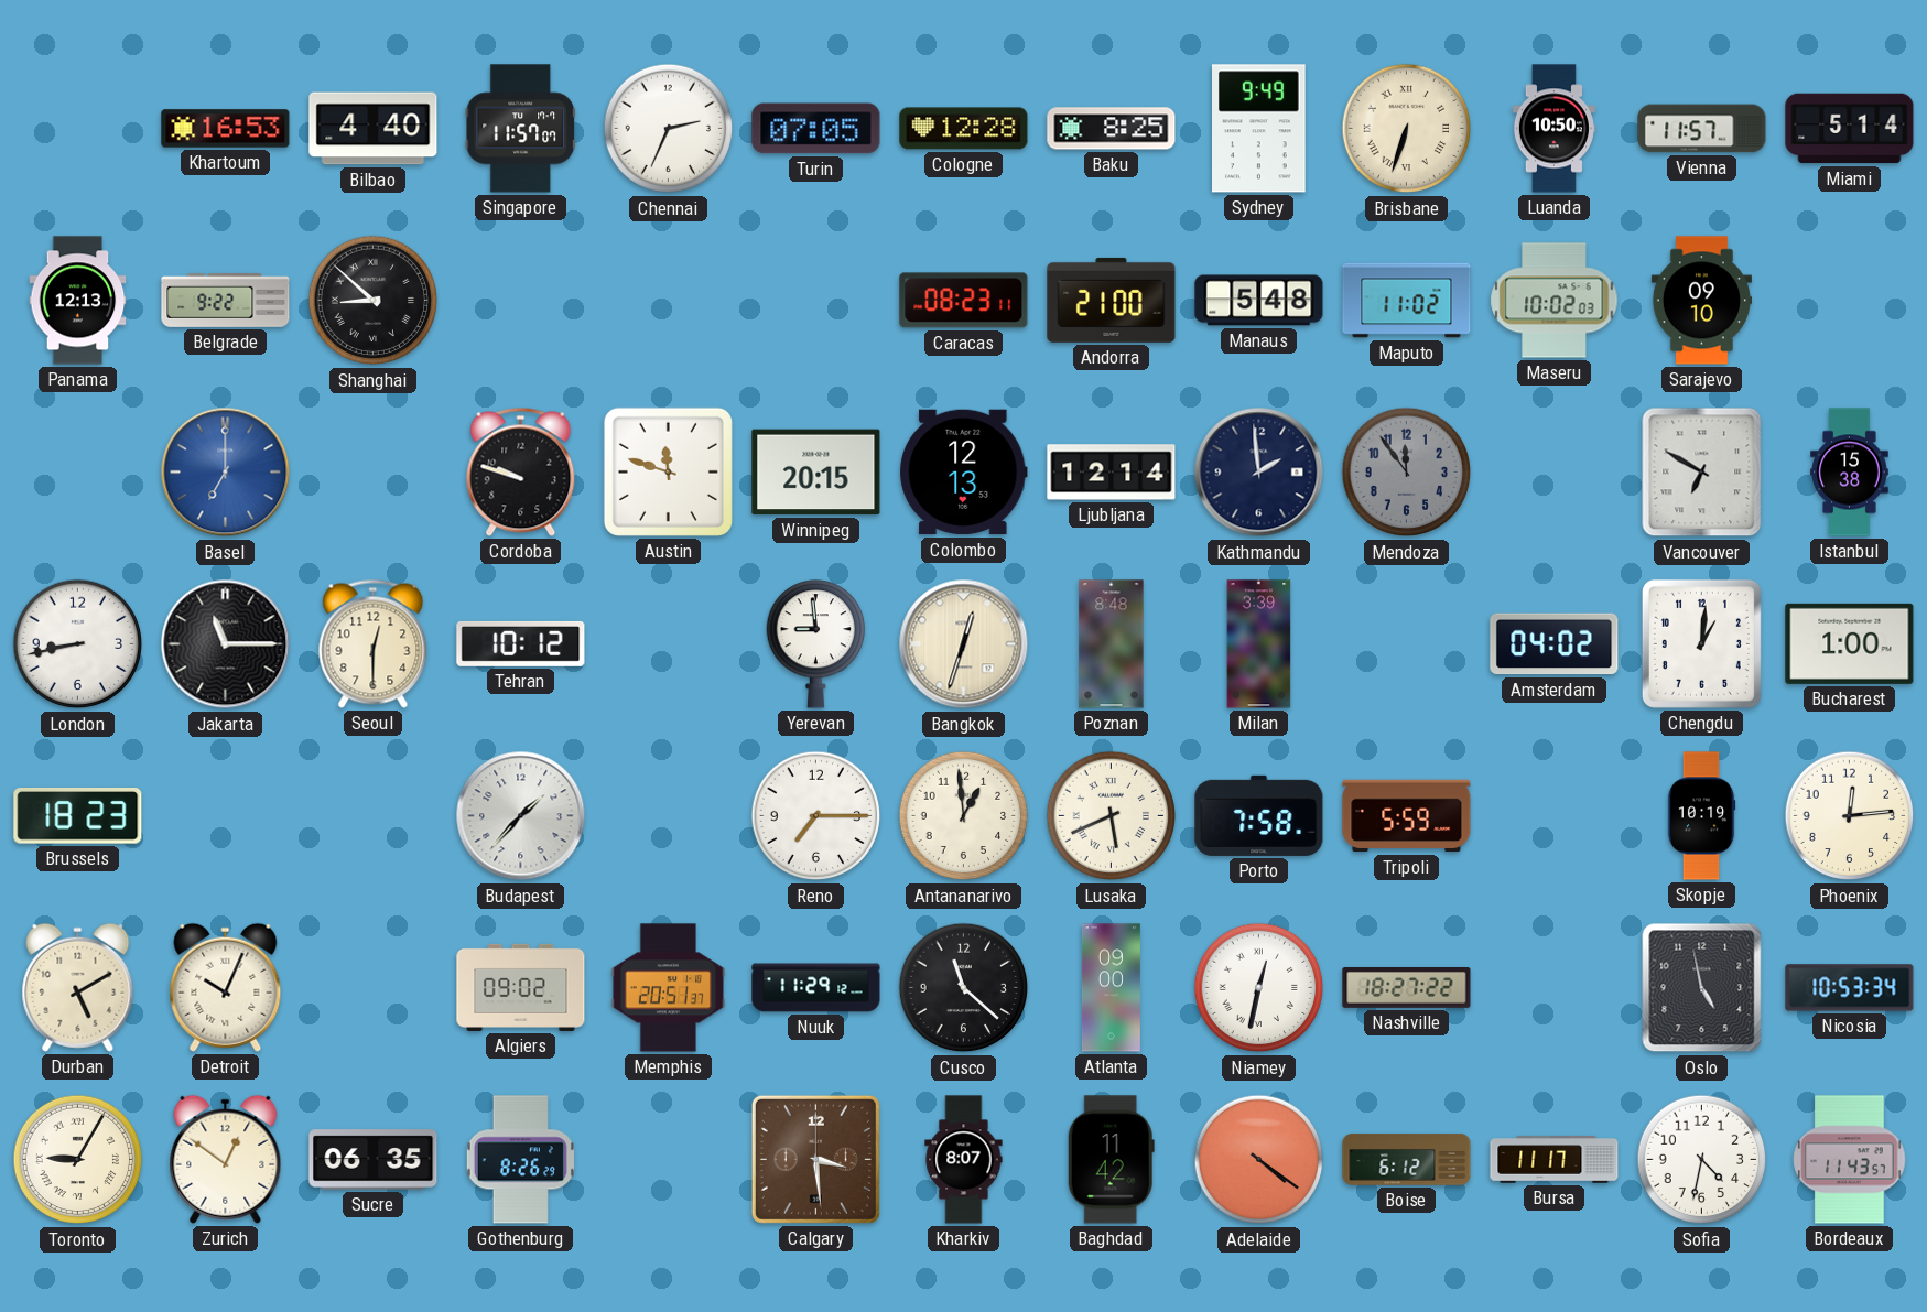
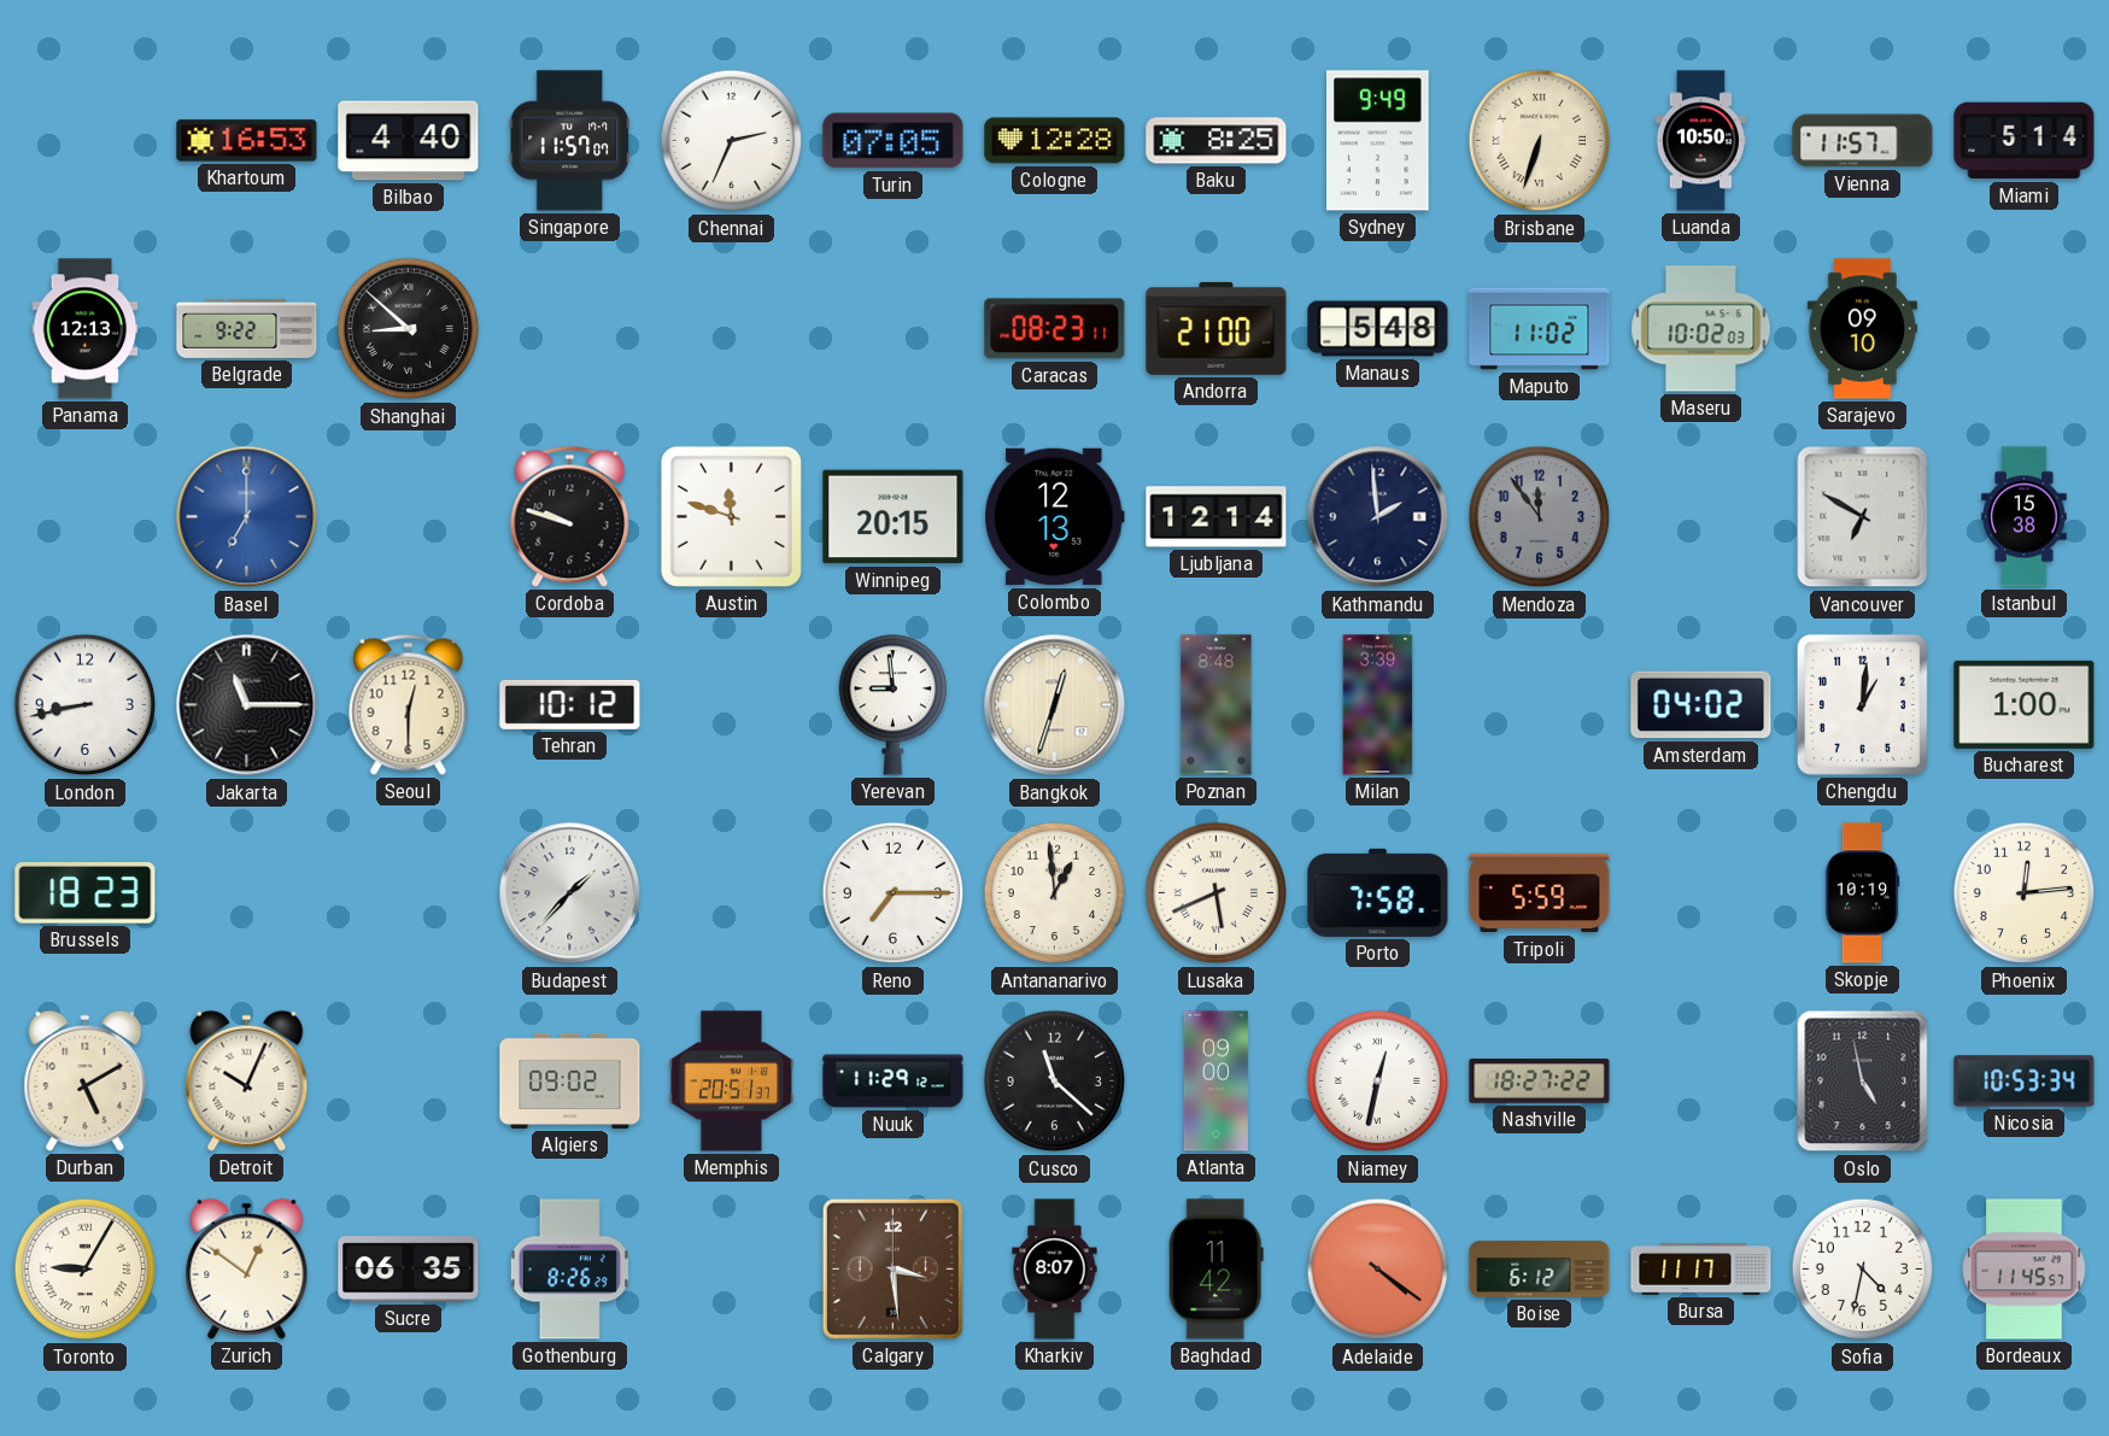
Bordeaux: 11:43 -> 11:45
